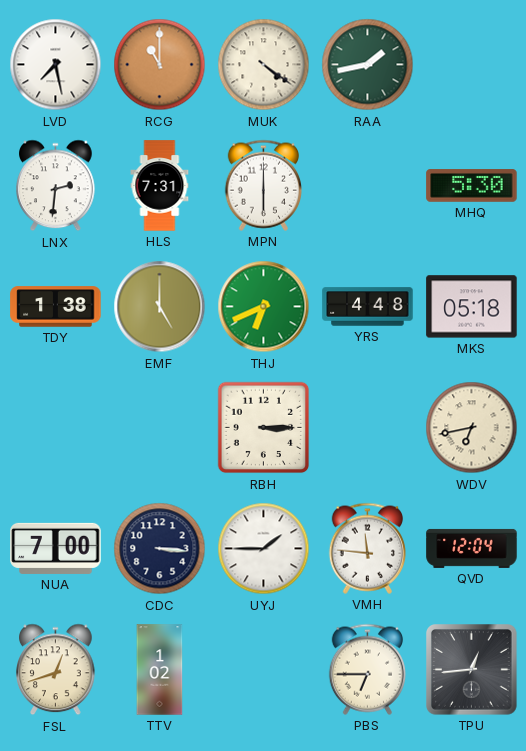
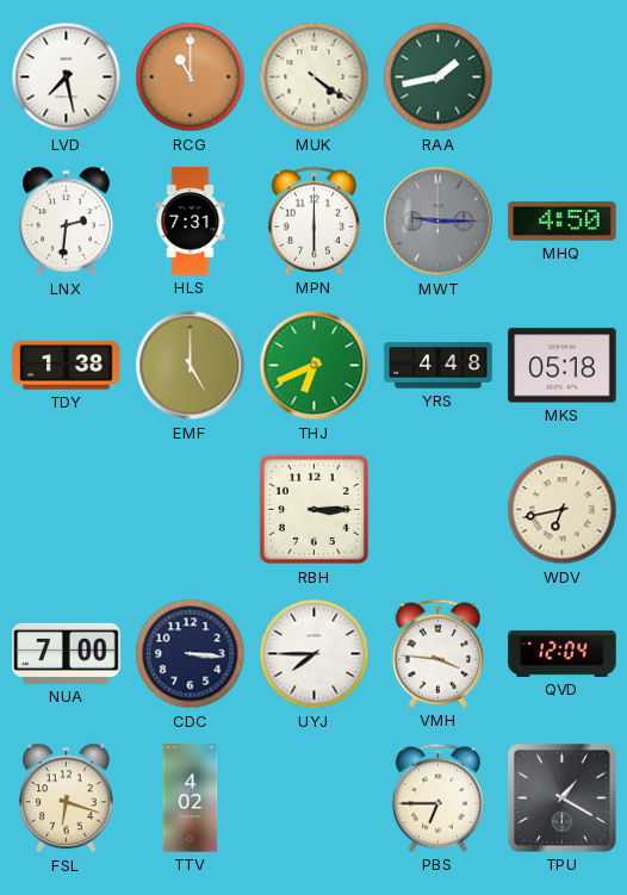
MWT: none -> 9:15
MHQ: 5:30 -> 4:50
UYJ: 1:45 -> 7:45
VMH: 11:46 -> 3:46
FSL: 12:42 -> 6:18
TTV: 1:02 -> 4:02
TPU: 12:44 -> 1:20
